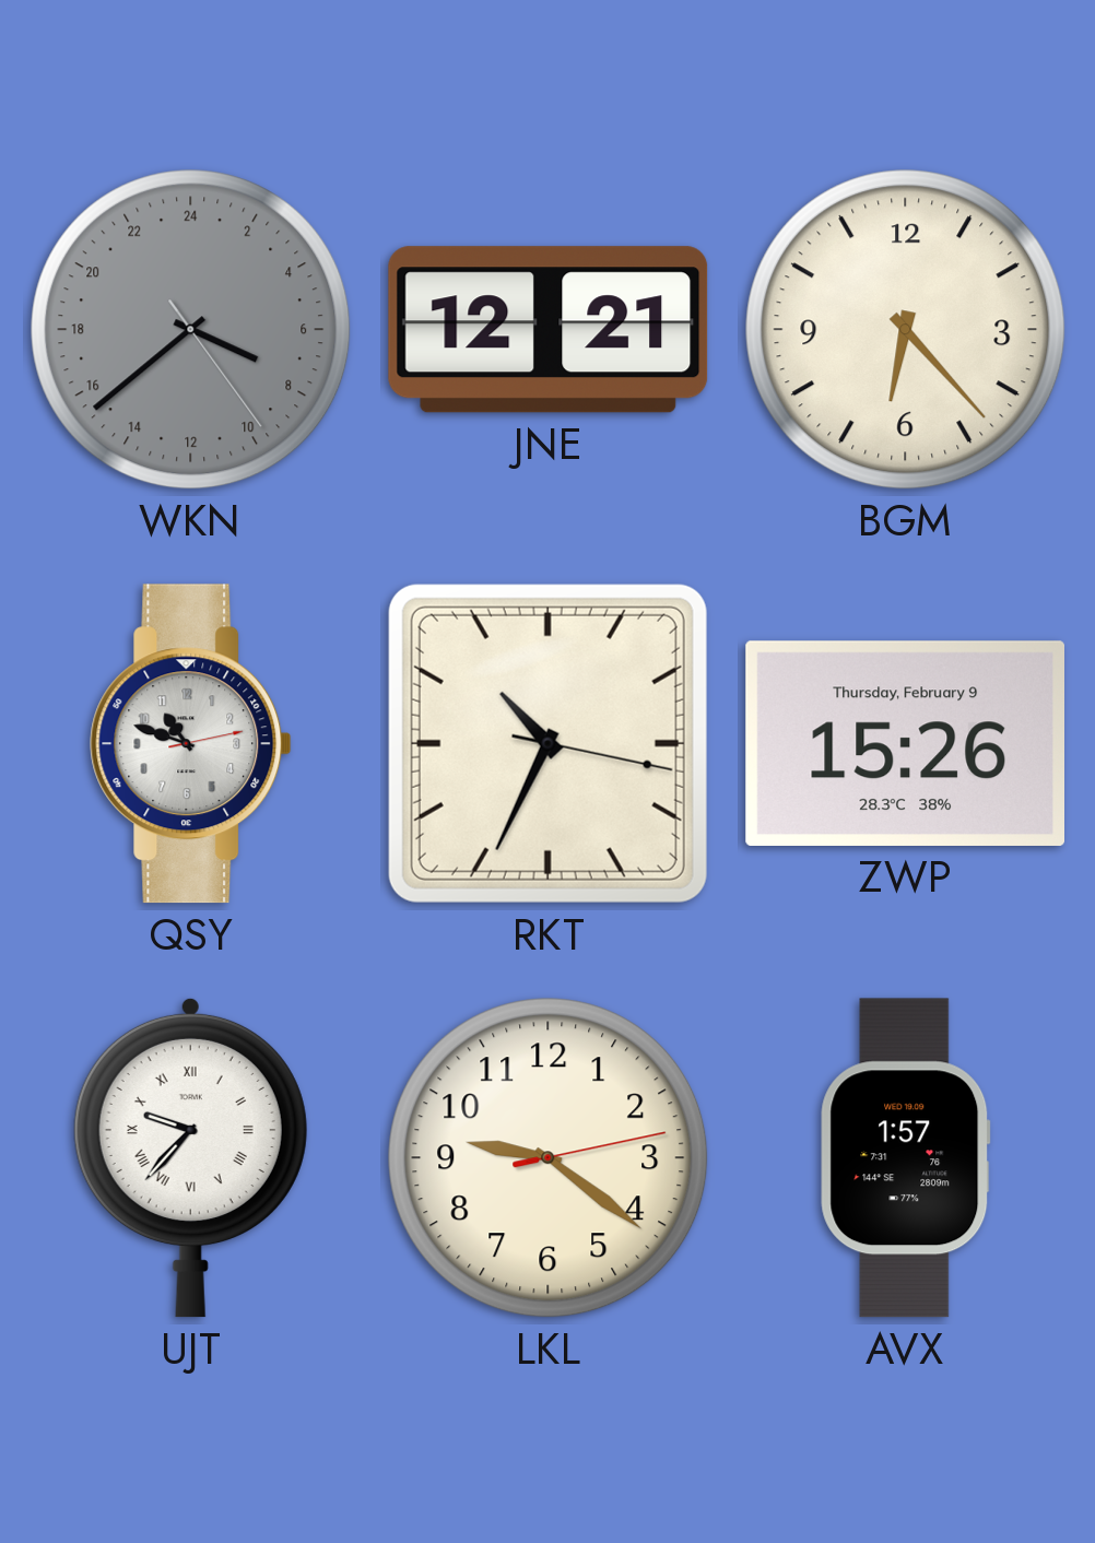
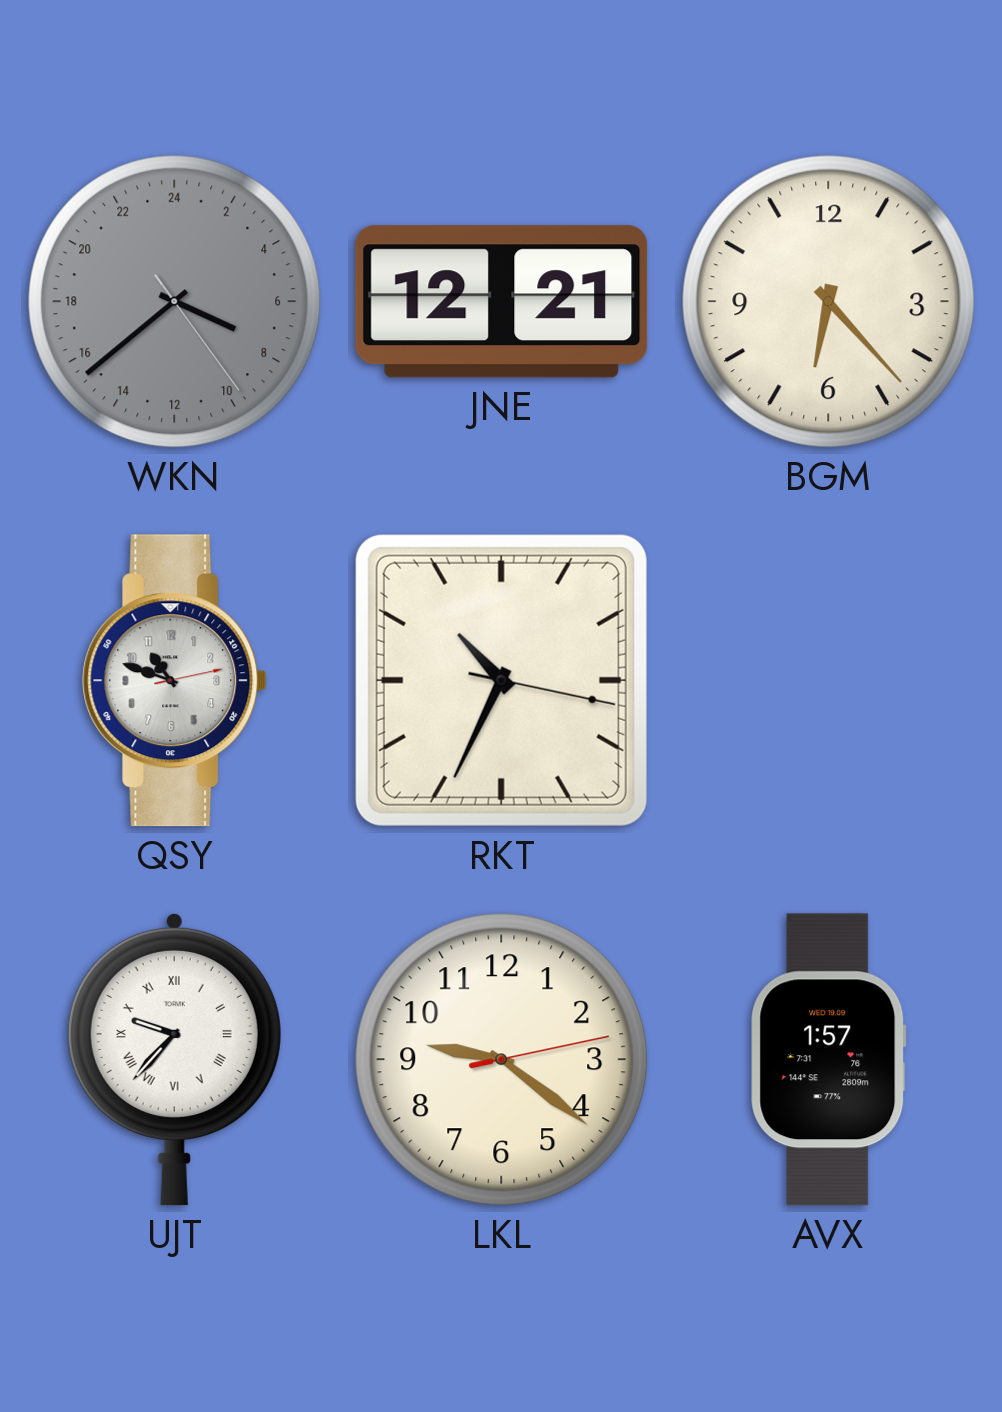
ZWP: 15:26 -> none
